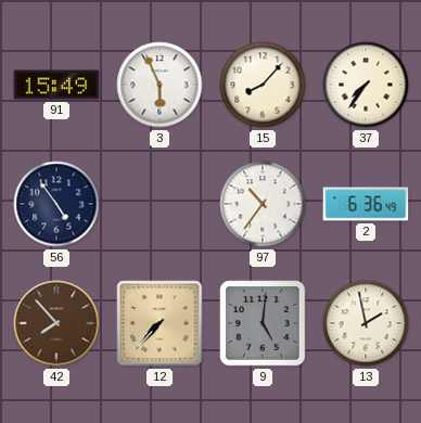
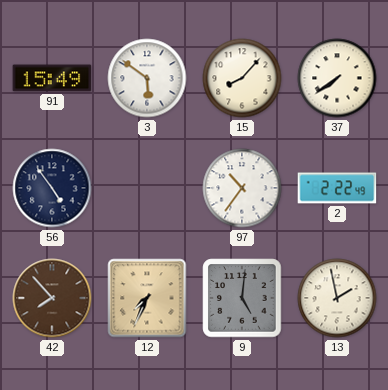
3: 5:56 -> 5:51
37: 7:36 -> 7:39
2: 6:36 -> 2:22
12: 7:37 -> 7:34
